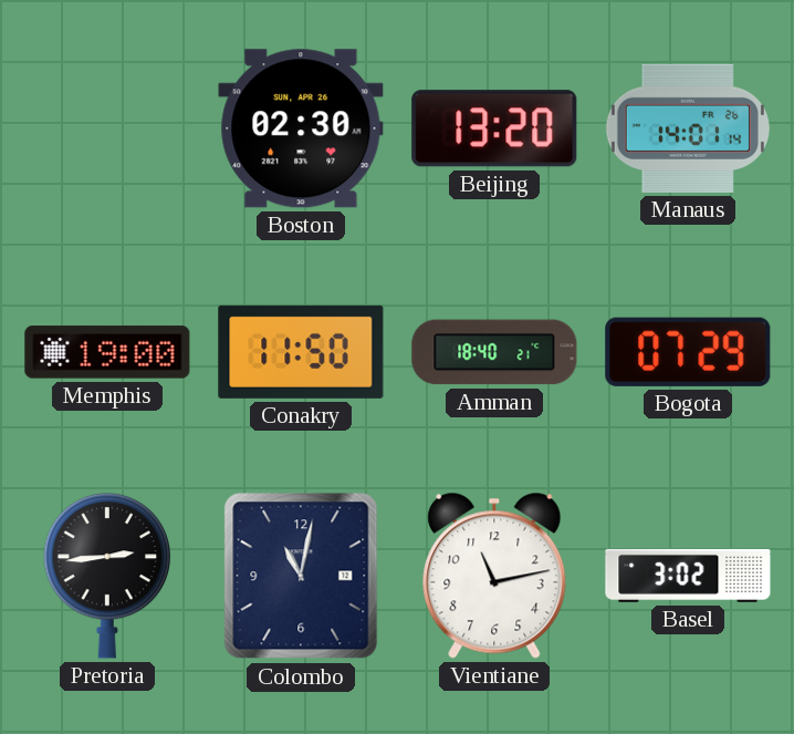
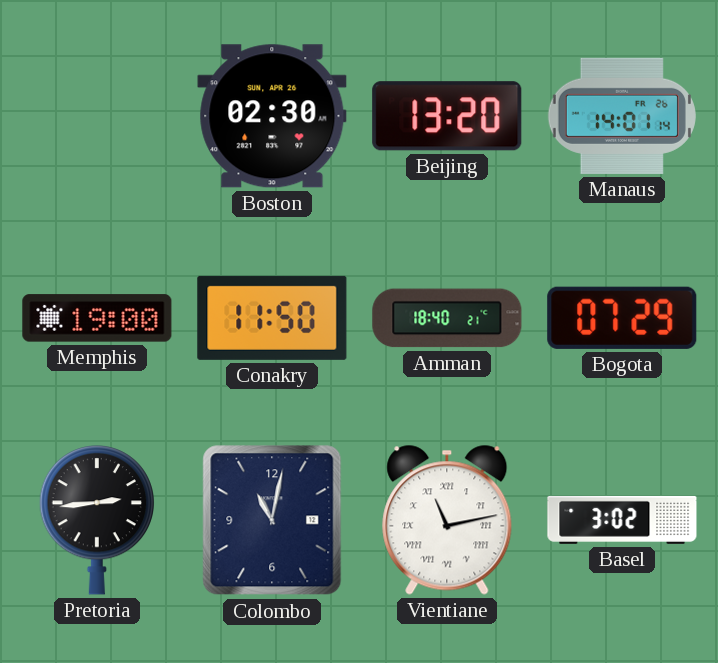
Vientiane numerals: Arabic -> Roman
